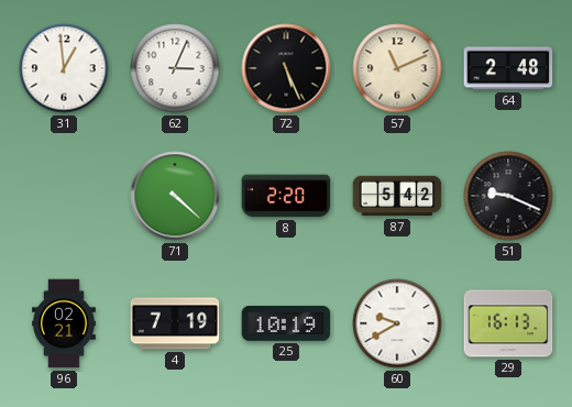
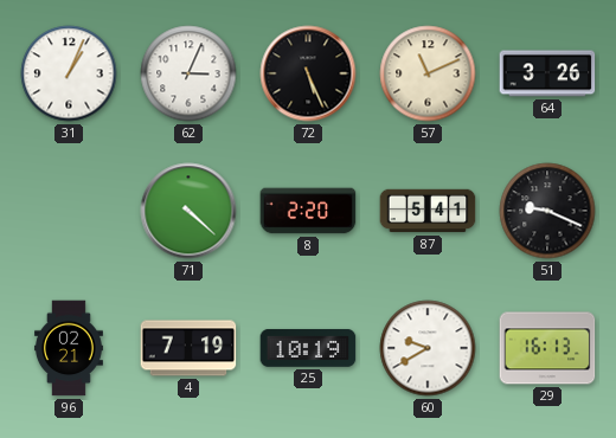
31: 12:59 -> 1:04
64: 2:48 -> 3:26
87: 5:42 -> 5:41
